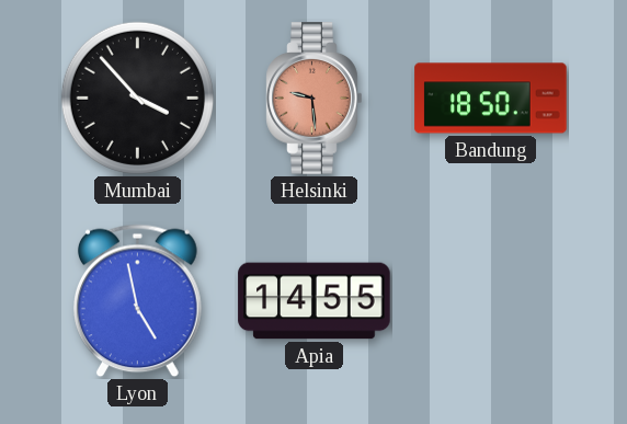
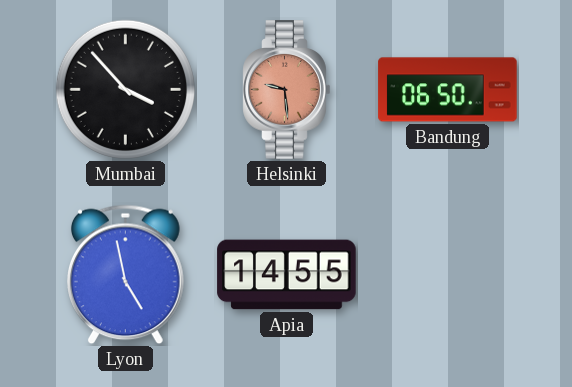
Bandung: 18:50 -> 06:50
